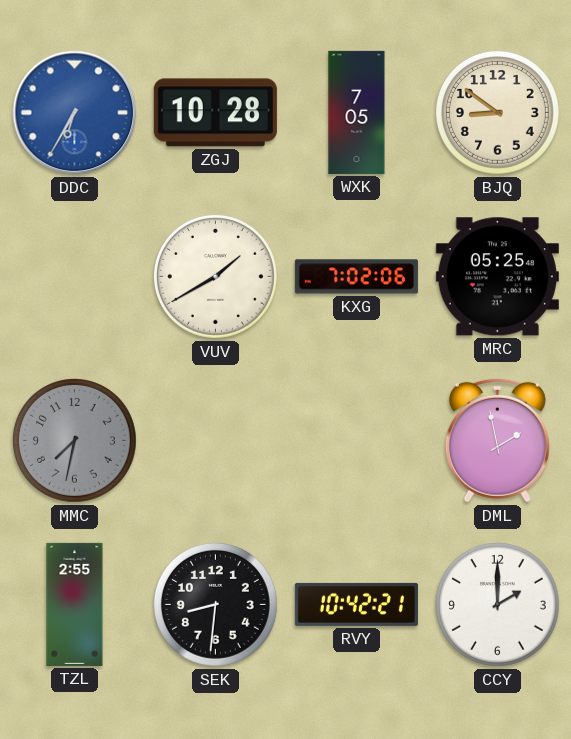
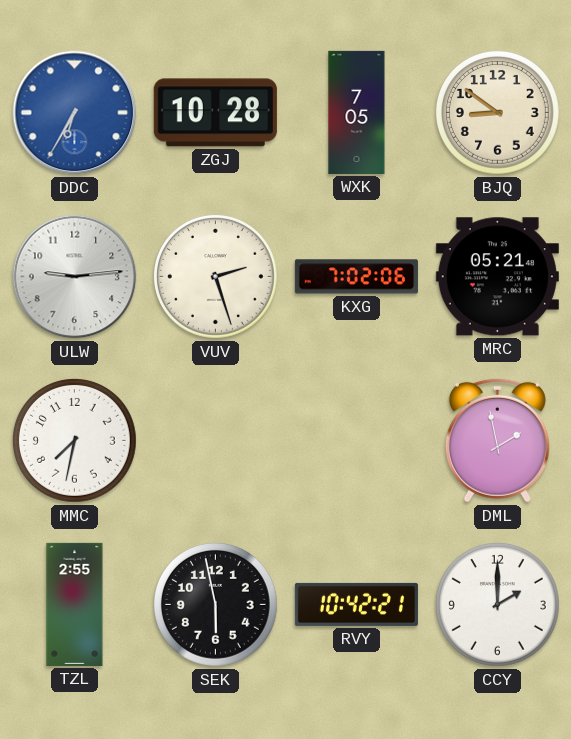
ULW: none -> 9:14
VUV: 1:40 -> 2:27
MRC: 05:25 -> 05:21
MMC dial: grey -> white
SEK: 8:31 -> 5:58
